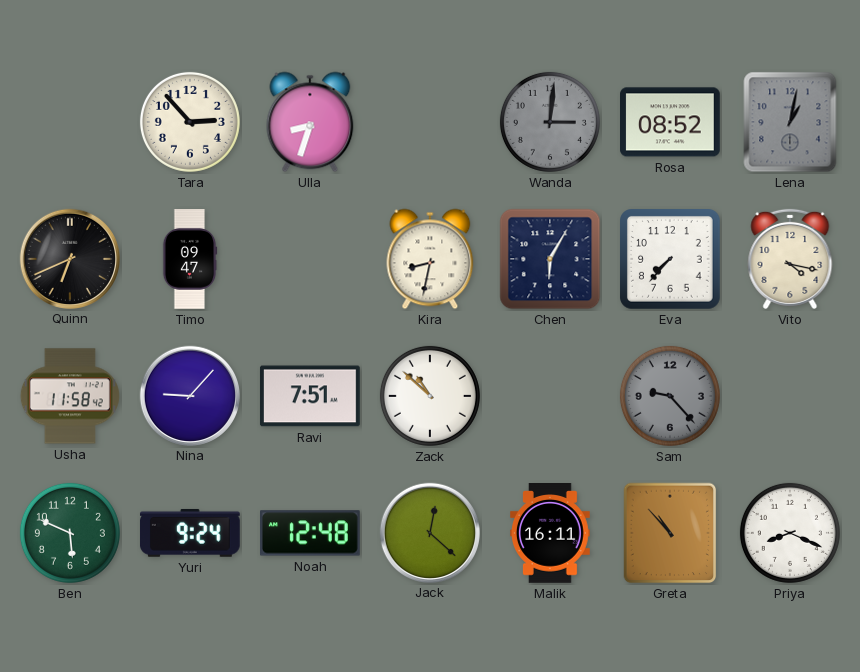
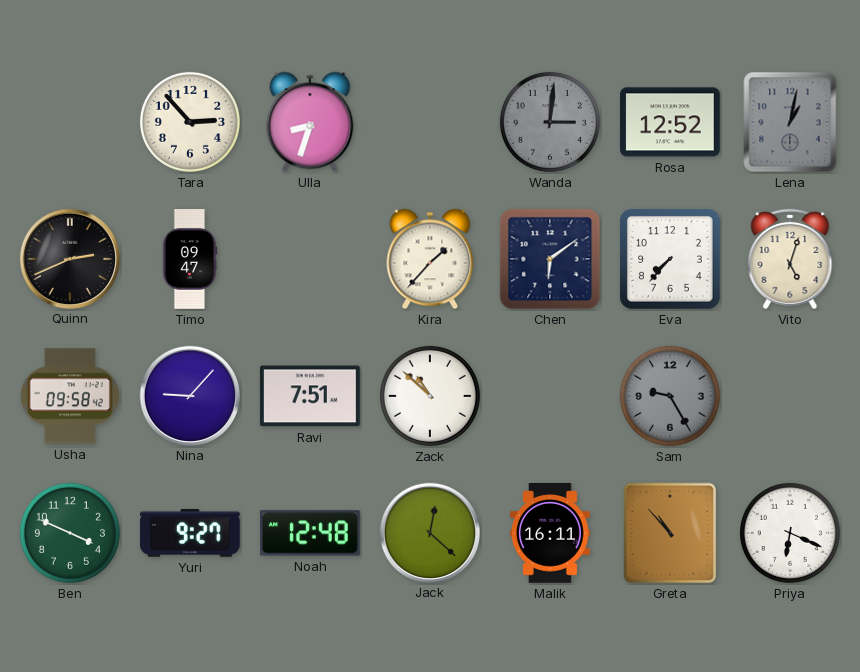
Rosa: 08:52 -> 12:52
Quinn: 6:41 -> 2:41
Kira: 8:32 -> 1:37
Chen: 6:05 -> 6:09
Vito: 4:17 -> 5:03
Usha: 11:58 -> 09:58
Sam: 9:23 -> 9:25
Ben: 5:49 -> 3:49
Yuri: 9:24 -> 9:27
Priya: 8:19 -> 6:19
